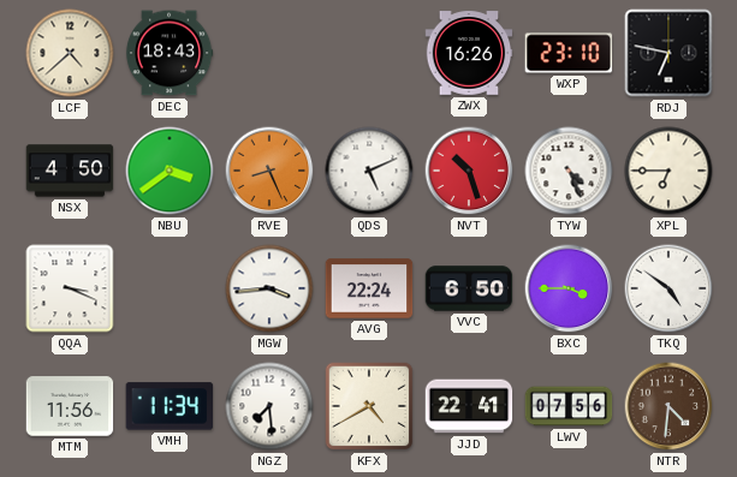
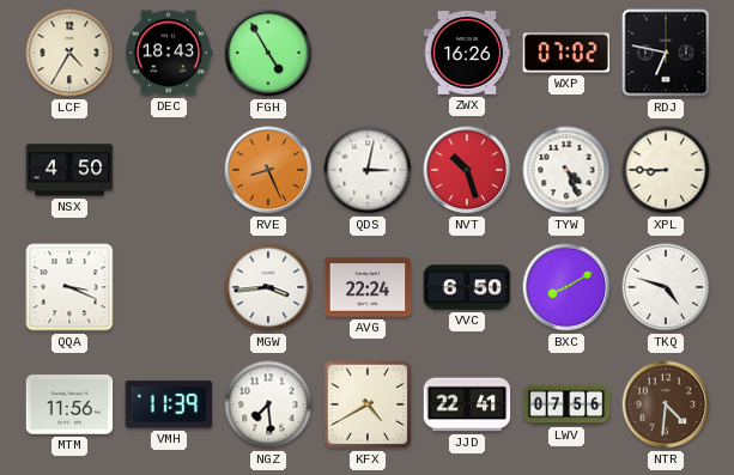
LCF: 4:38 -> 4:35
FGH: none -> 4:55
WXP: 23:10 -> 07:02
NBU: 3:39 -> none
QDS: 5:11 -> 3:02
XPL: 6:45 -> 8:45
BXC: 3:45 -> 8:10
TKQ: 4:51 -> 4:48
VMH: 11:34 -> 11:39
